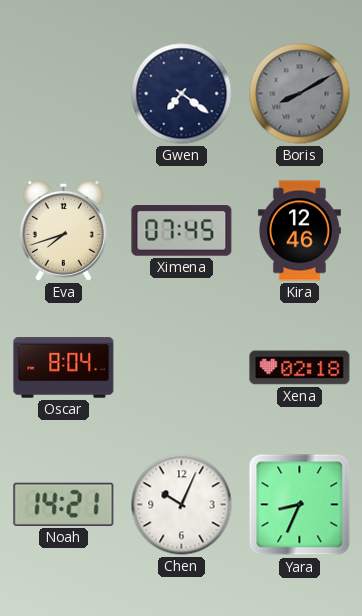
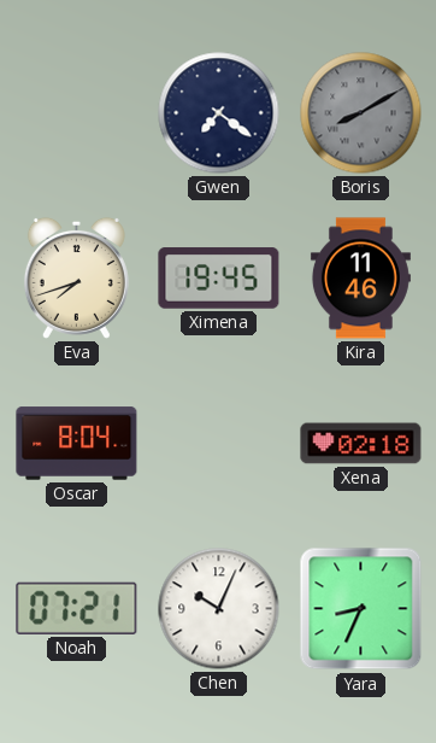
Ximena: 07:45 -> 19:45
Kira: 12:46 -> 11:46
Noah: 14:21 -> 07:21
